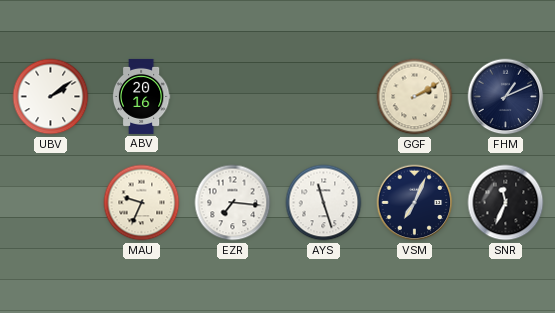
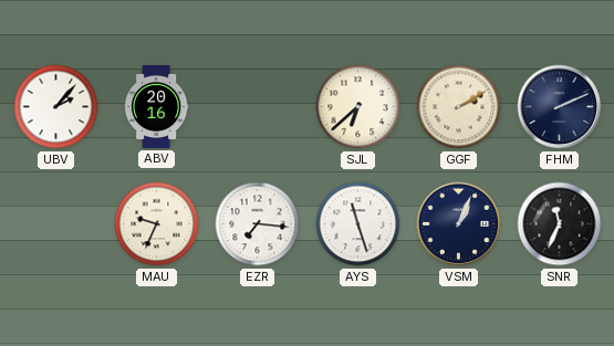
UBV: 2:09 -> 2:07
SJL: none -> 6:38
FHM: 1:11 -> 2:11
VSM: 7:04 -> 1:04
